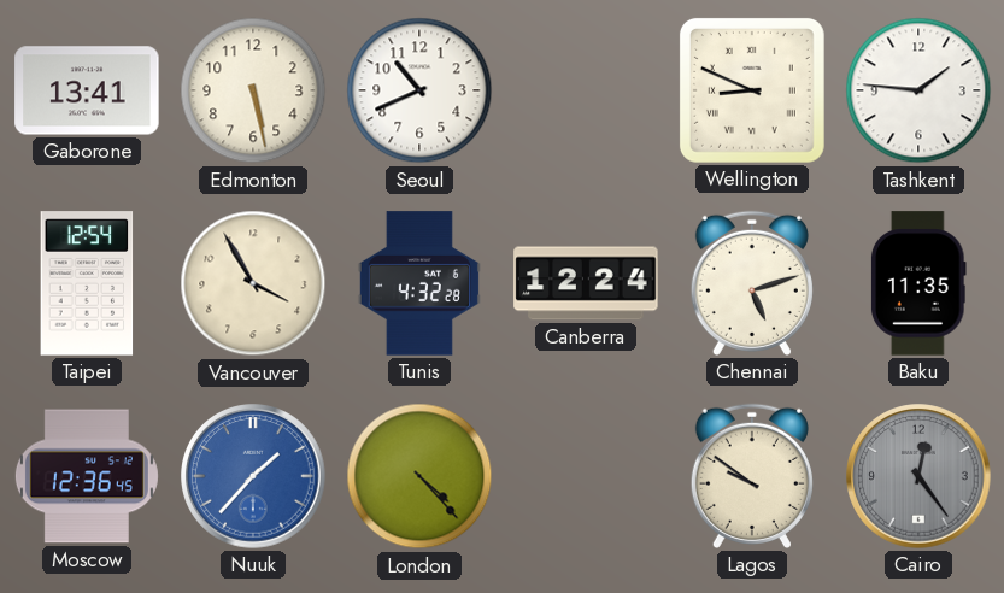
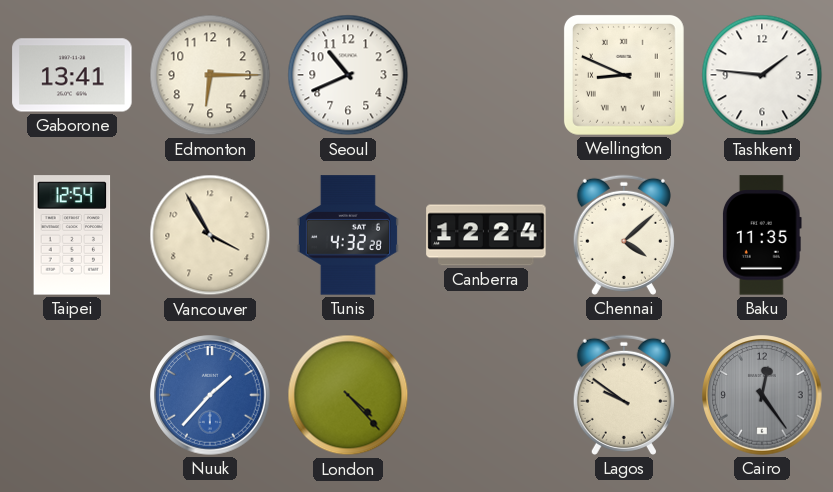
Edmonton: 5:28 -> 6:15
Chennai: 5:12 -> 4:08
Moscow: 12:36 -> none
